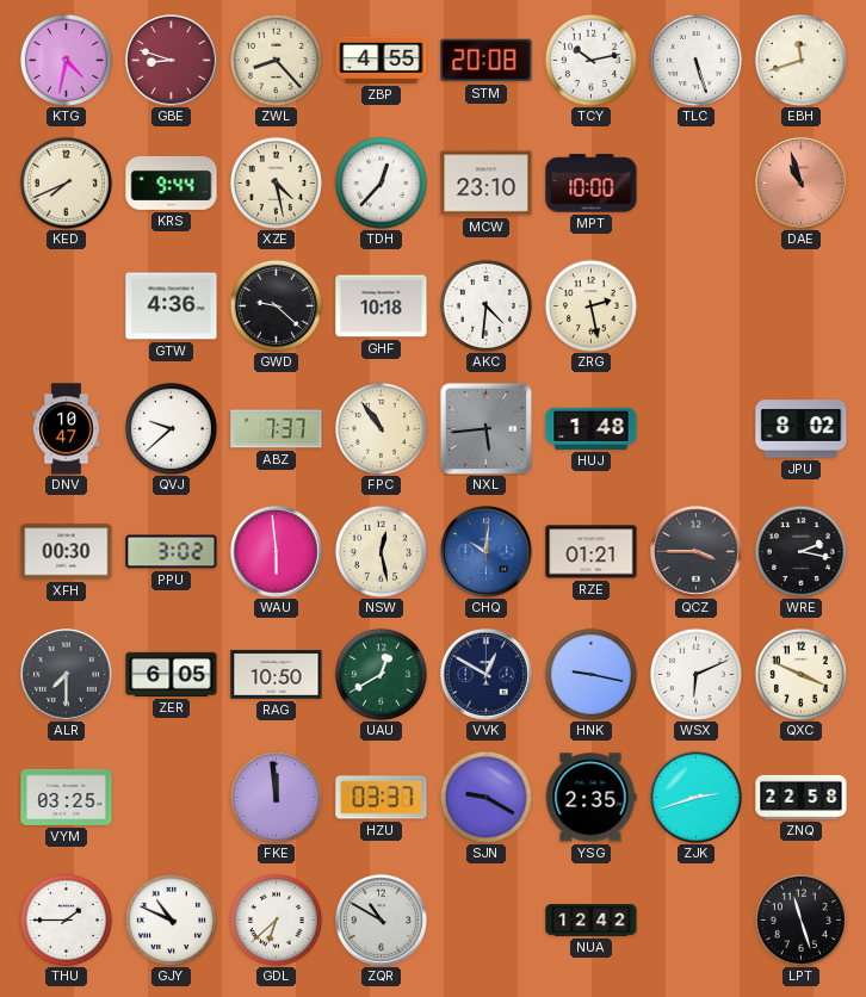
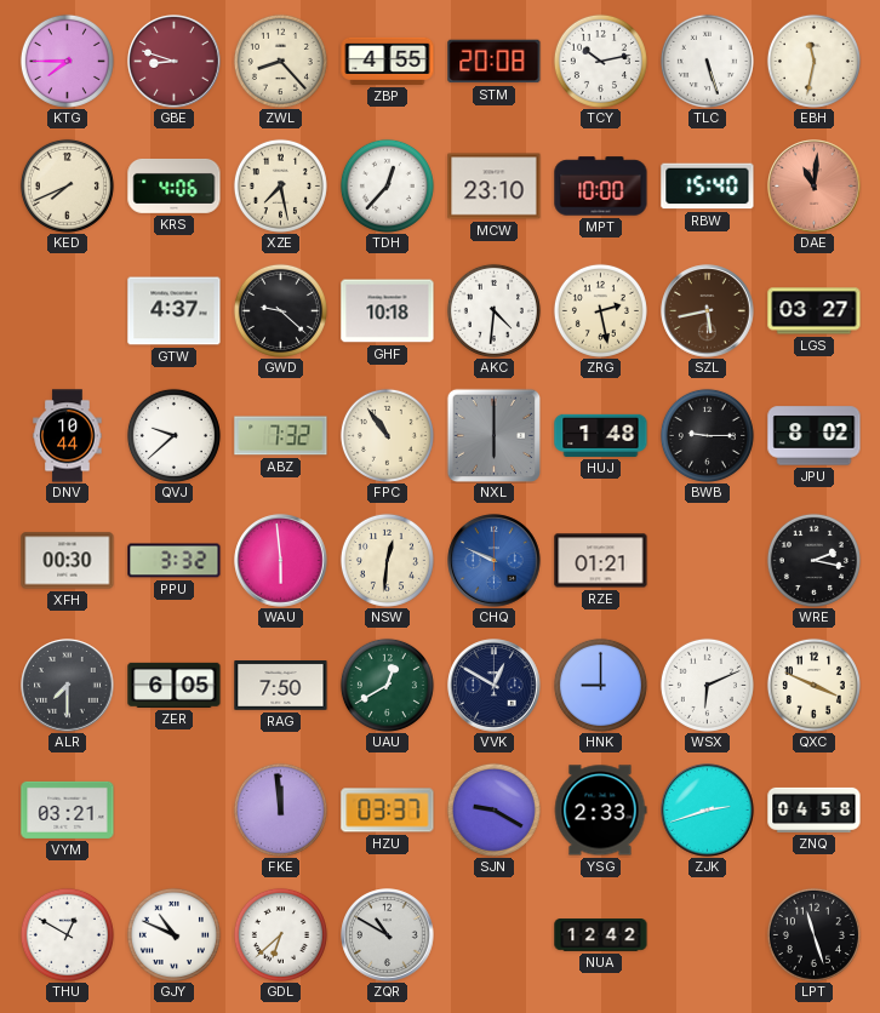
KTG: 4:32 -> 7:45
EBH: 11:42 -> 11:32
KRS: 9:44 -> 4:06
XZE: 4:28 -> 7:28
RBW: none -> 15:40
DAE: 10:57 -> 11:01
GTW: 4:36 -> 4:37
SZL: none -> 5:43
LGS: none -> 03:27
DNV: 10:47 -> 10:44
ABZ: 7:37 -> 7:32
NXL: 5:44 -> 6:00
BWB: none -> 9:15
PPU: 3:02 -> 3:32
NSW: 12:28 -> 12:31
CHQ: 10:01 -> 9:49
QCZ: 3:45 -> none
RAG: 10:50 -> 7:50
HNK: 9:17 -> 9:00
VYM: 03:25 -> 03:21
YSG: 2:35 -> 2:33
ZNQ: 22:58 -> 04:58
THU: 1:45 -> 12:50
